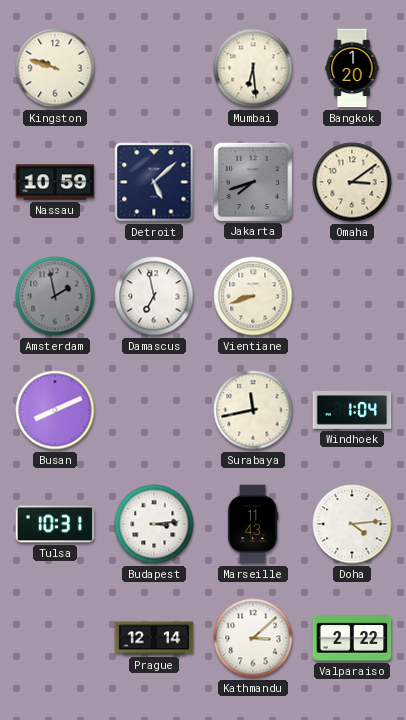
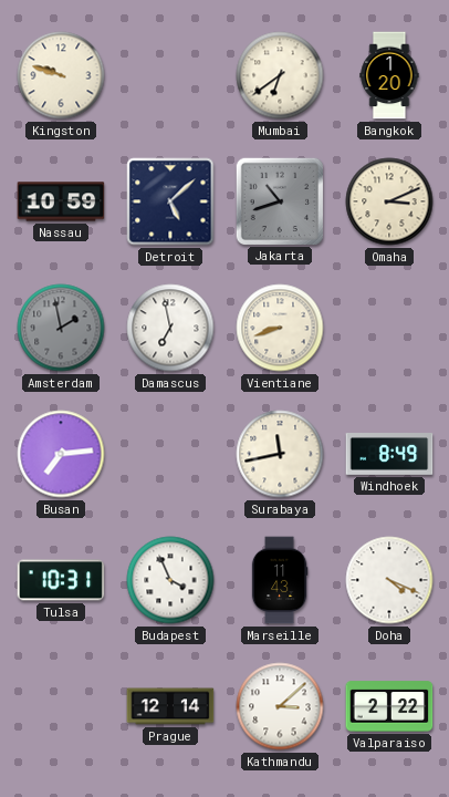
Mumbai: 6:29 -> 6:39
Jakarta: 7:42 -> 10:42
Omaha: 3:09 -> 3:11
Busan: 8:11 -> 7:14
Windhoek: 1:04 -> 8:49
Budapest: 3:14 -> 3:56
Doha: 4:14 -> 4:19
